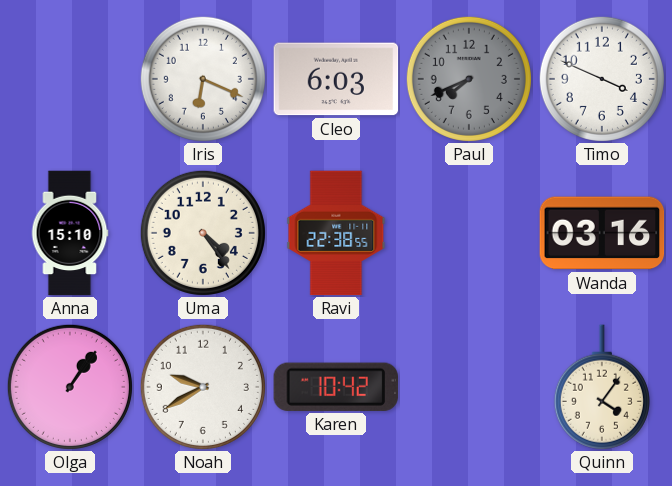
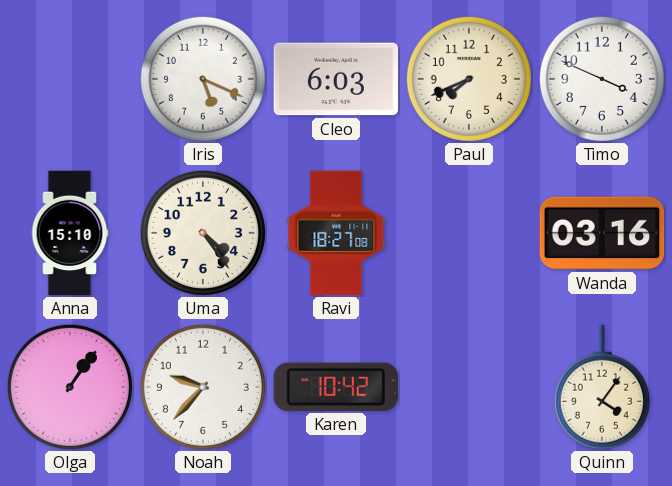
Iris: 6:19 -> 5:19
Paul dial: grey -> cream
Ravi: 22:38 -> 18:27
Noah: 9:40 -> 9:37
